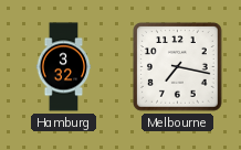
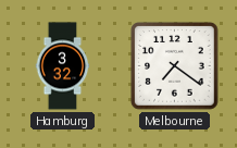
Melbourne: 7:17 -> 7:21
